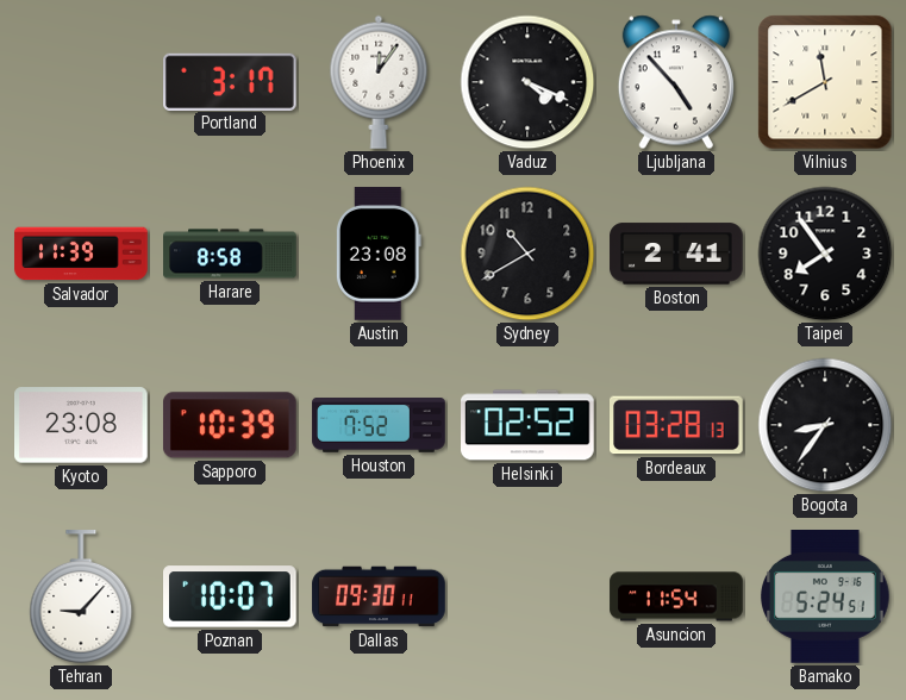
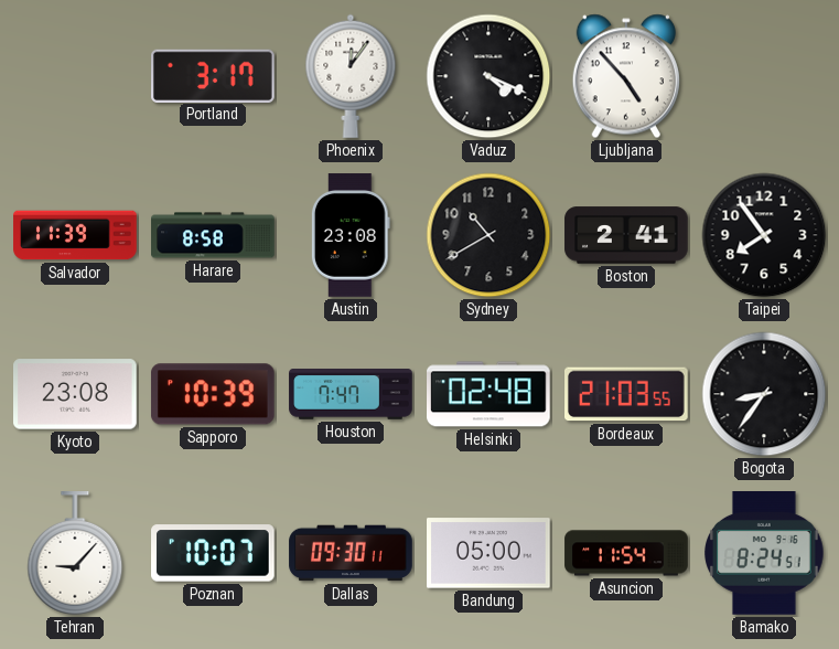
Vilnius: 11:40 -> none
Houston: 7:52 -> 7:47
Helsinki: 02:52 -> 02:48
Bordeaux: 03:28 -> 21:03
Bandung: none -> 05:00
Bamako: 5:24 -> 8:24
